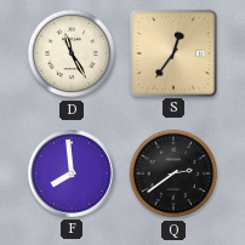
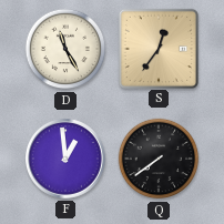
F: 7:59 -> 12:59
Q: 2:39 -> 7:39
